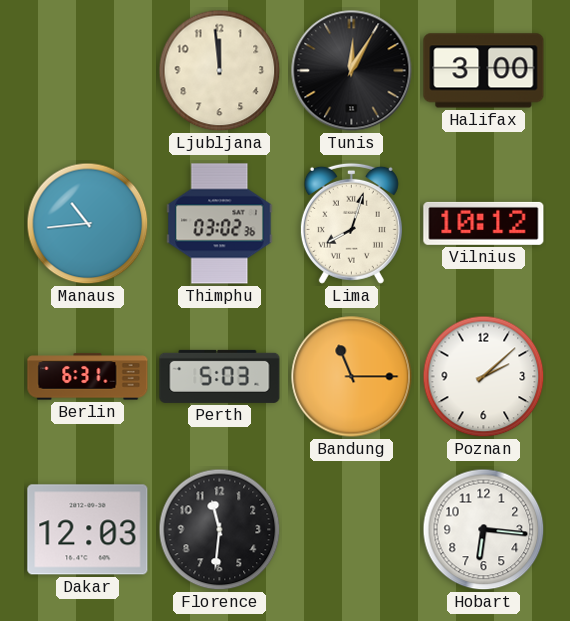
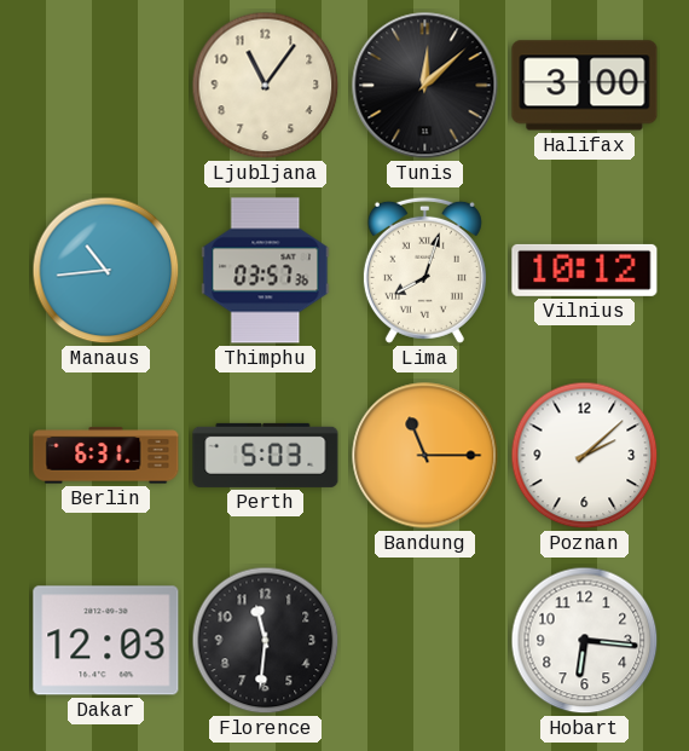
Ljubljana: 11:59 -> 11:06
Tunis: 12:05 -> 12:08
Thimphu: 03:02 -> 03:57
